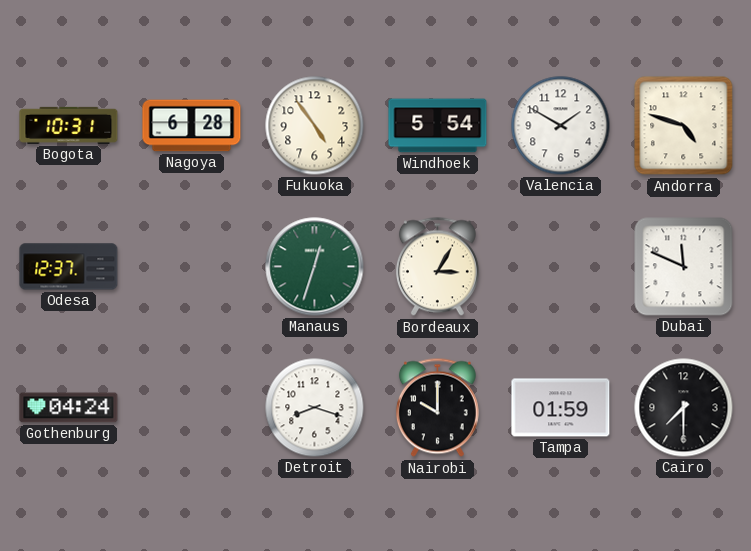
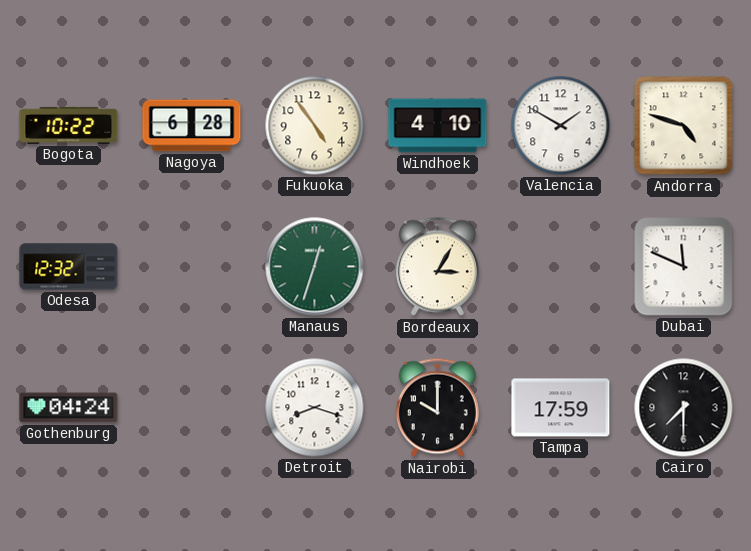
Bogota: 10:31 -> 10:22
Windhoek: 5:54 -> 4:10
Odesa: 12:37 -> 12:32
Tampa: 01:59 -> 17:59
